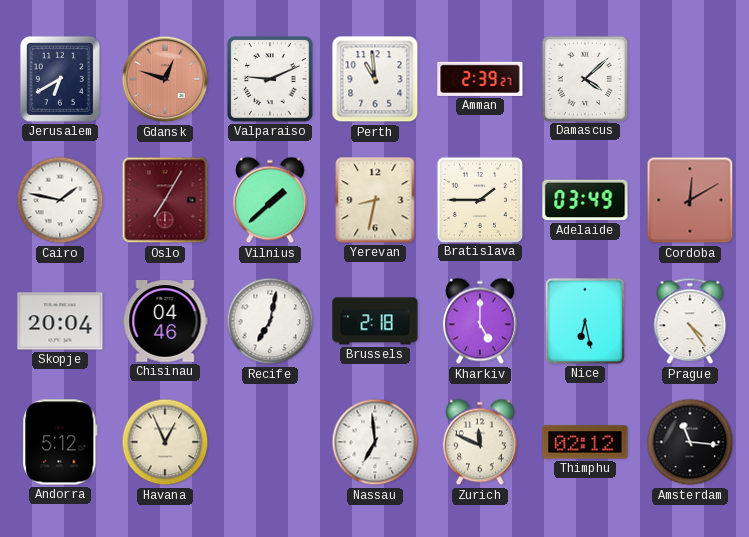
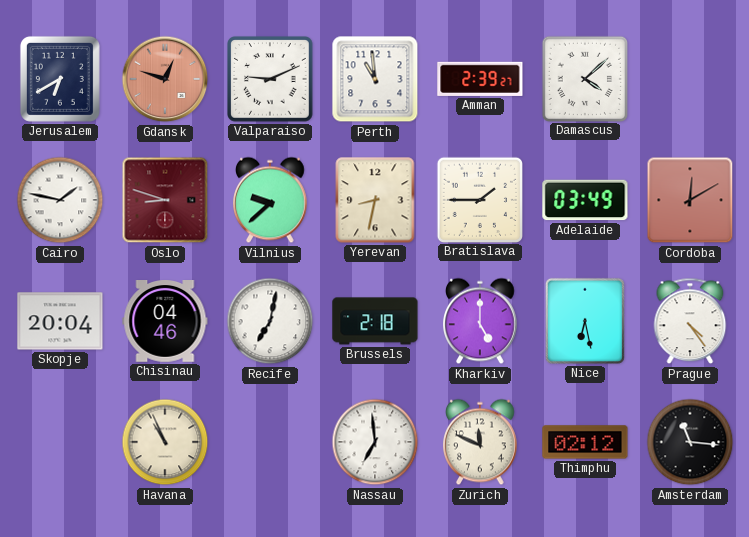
Oslo: 7:05 -> 8:48
Vilnius: 1:38 -> 9:38
Andorra: 5:12 -> none
Havana: 12:56 -> 10:56
